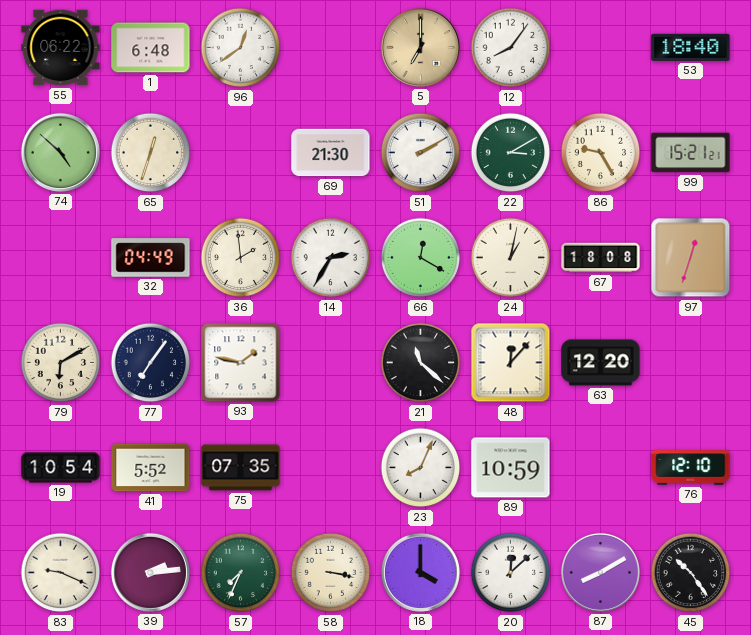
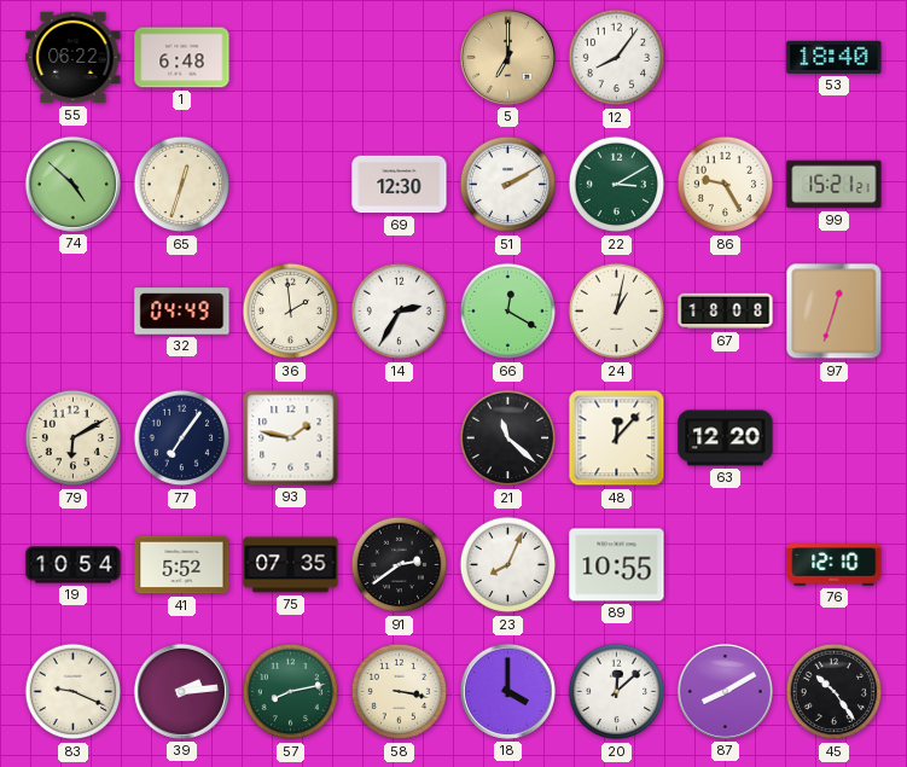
96: 12:39 -> none
69: 21:30 -> 12:30
91: none -> 2:39
89: 10:59 -> 10:55
57: 7:34 -> 8:13
